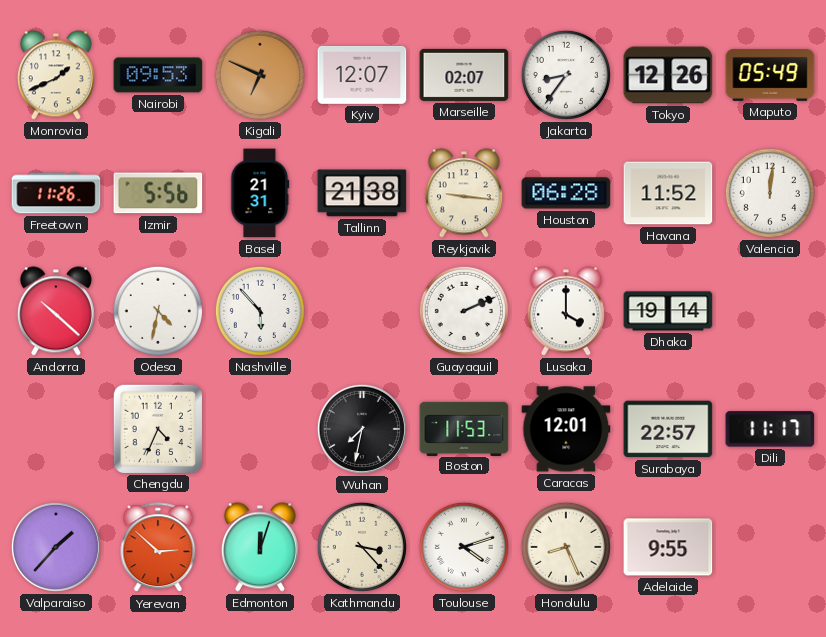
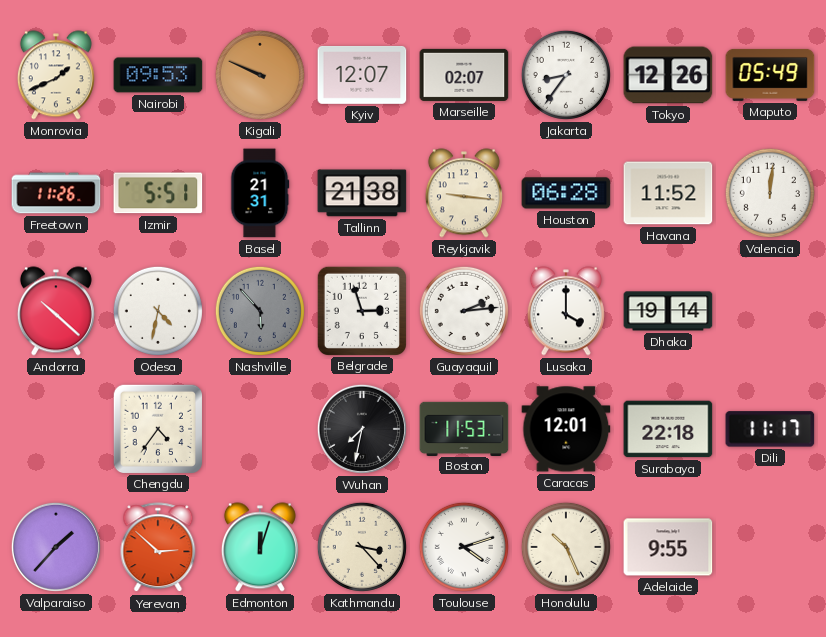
Kigali: 6:49 -> 9:49
Izmir: 5:56 -> 5:51
Nashville dial: white -> grey
Belgrade: none -> 2:57
Guayaquil: 2:11 -> 2:14
Chengdu: 4:34 -> 4:36
Surabaya: 22:57 -> 22:18
Honolulu: 8:26 -> 10:26
